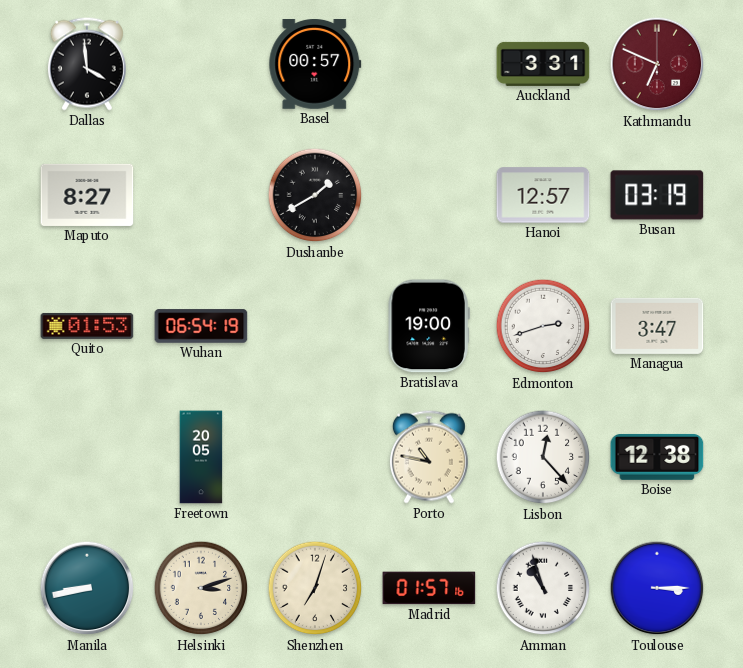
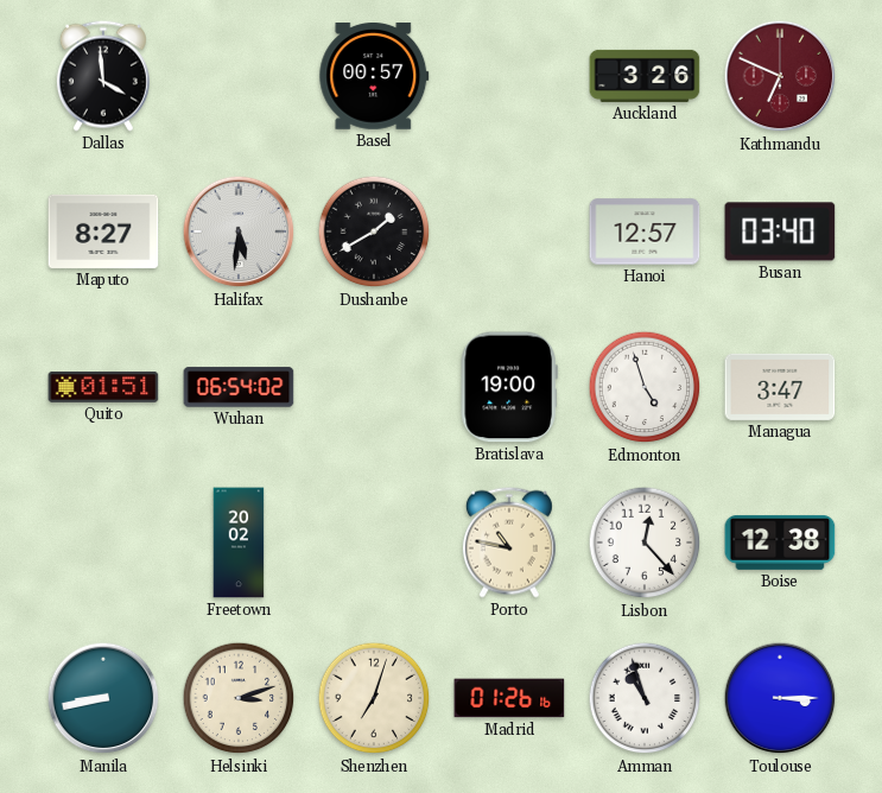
Auckland: 3:31 -> 3:26
Halifax: none -> 5:31
Busan: 03:19 -> 03:40
Quito: 01:53 -> 01:51
Wuhan: 06:54:19 -> 06:54:02
Edmonton: 2:42 -> 4:57
Freetown: 20:05 -> 20:02
Madrid: 01:57 -> 01:26
